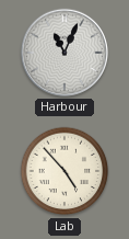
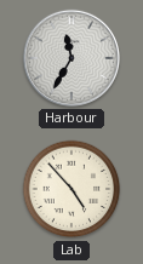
Harbour: 11:04 -> 11:35
